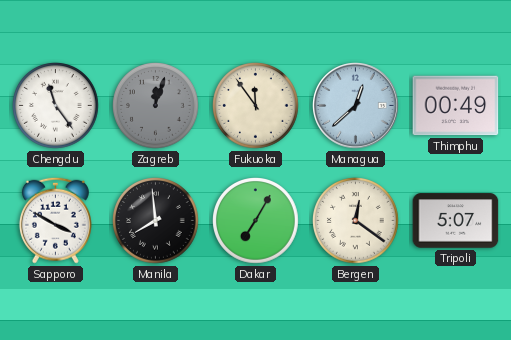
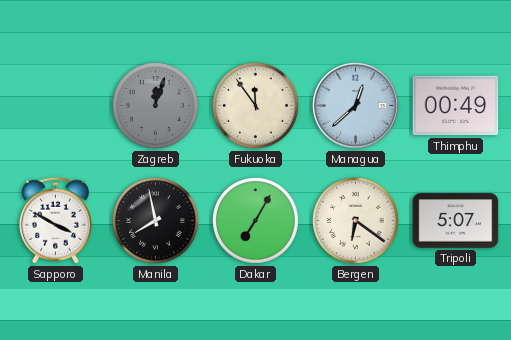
Chengdu: 11:24 -> none
Manila: 7:59 -> 7:58
Bergen: 12:21 -> 6:21
